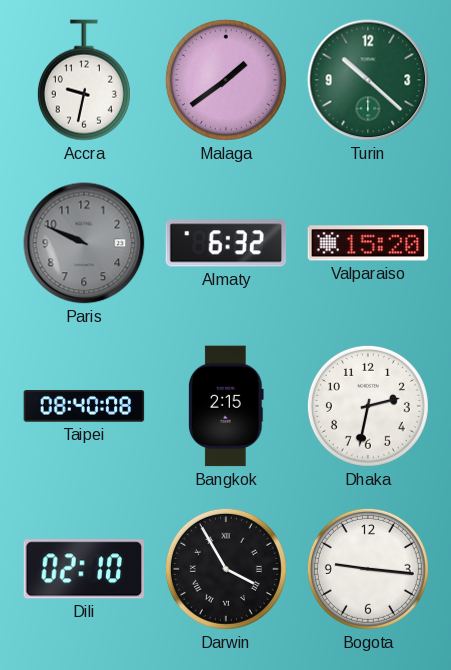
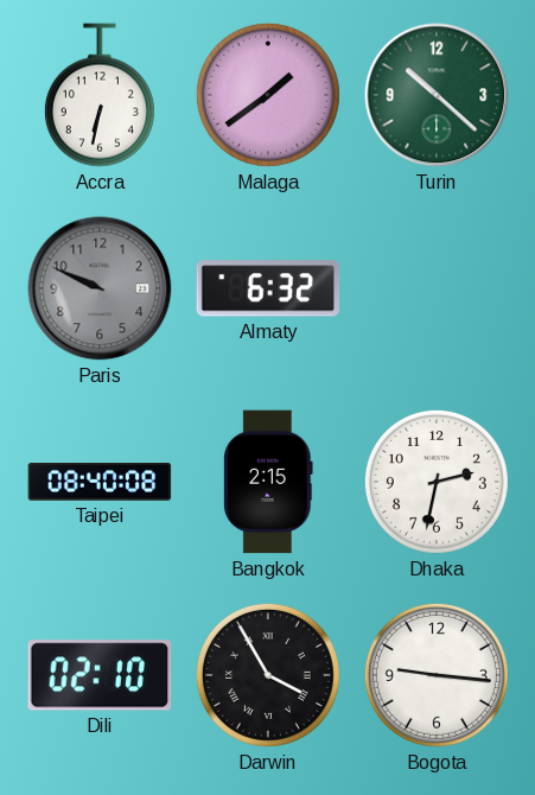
Accra: 9:32 -> 6:32
Valparaiso: 15:20 -> none
